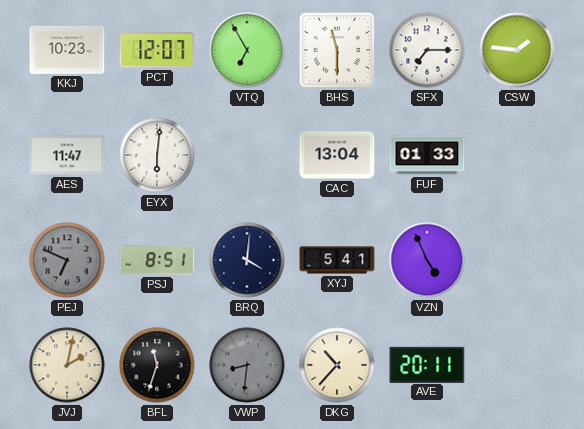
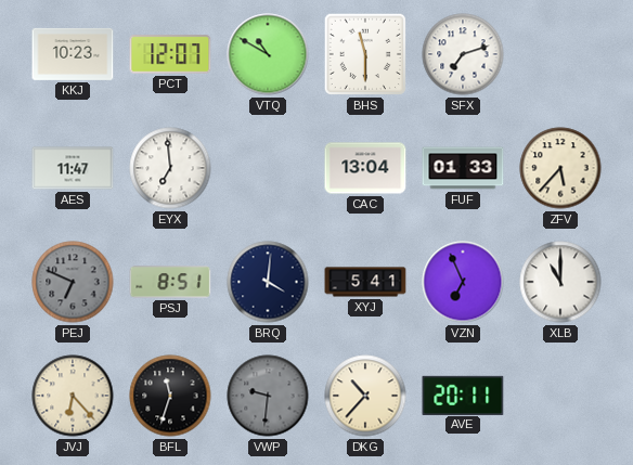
VTQ: 6:55 -> 10:50
SFX: 7:15 -> 7:12
CSW: 1:46 -> none
EYX: 6:01 -> 6:59
ZFV: none -> 5:37
VZN: 4:56 -> 6:56
XLB: none -> 11:00
JVJ: 2:02 -> 6:23
VWP: 8:31 -> 9:31
